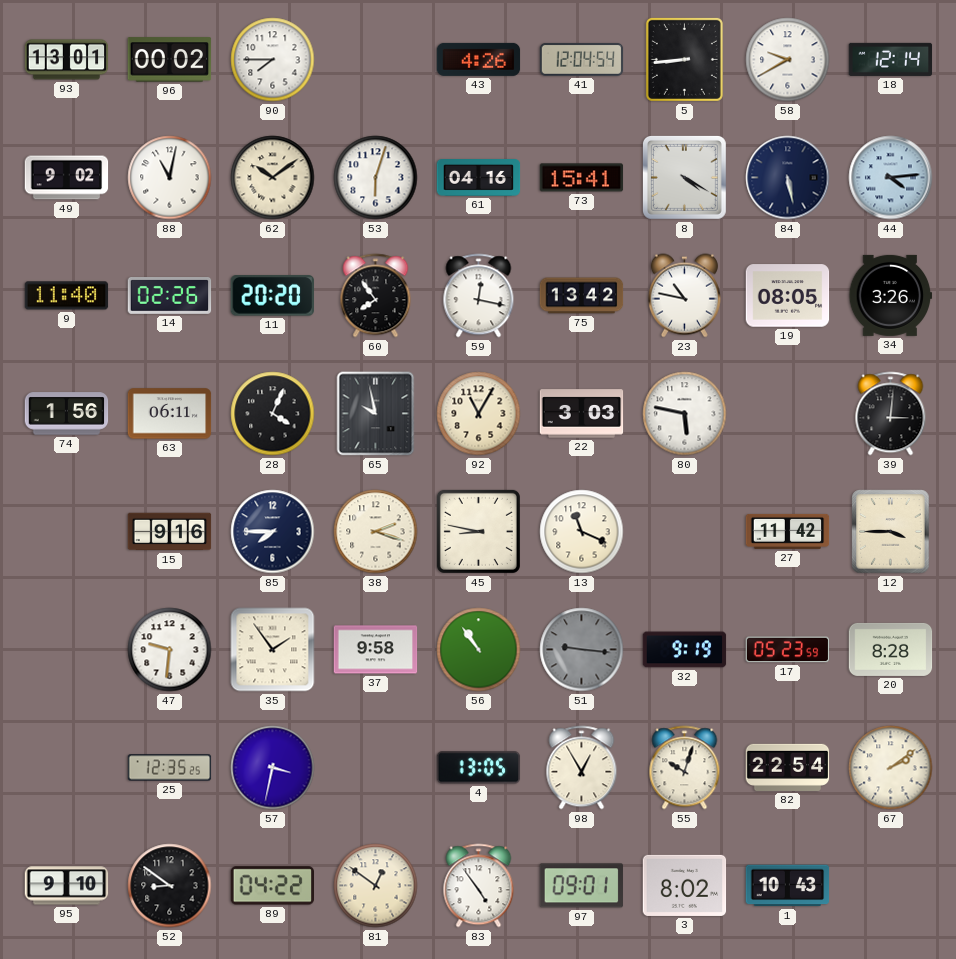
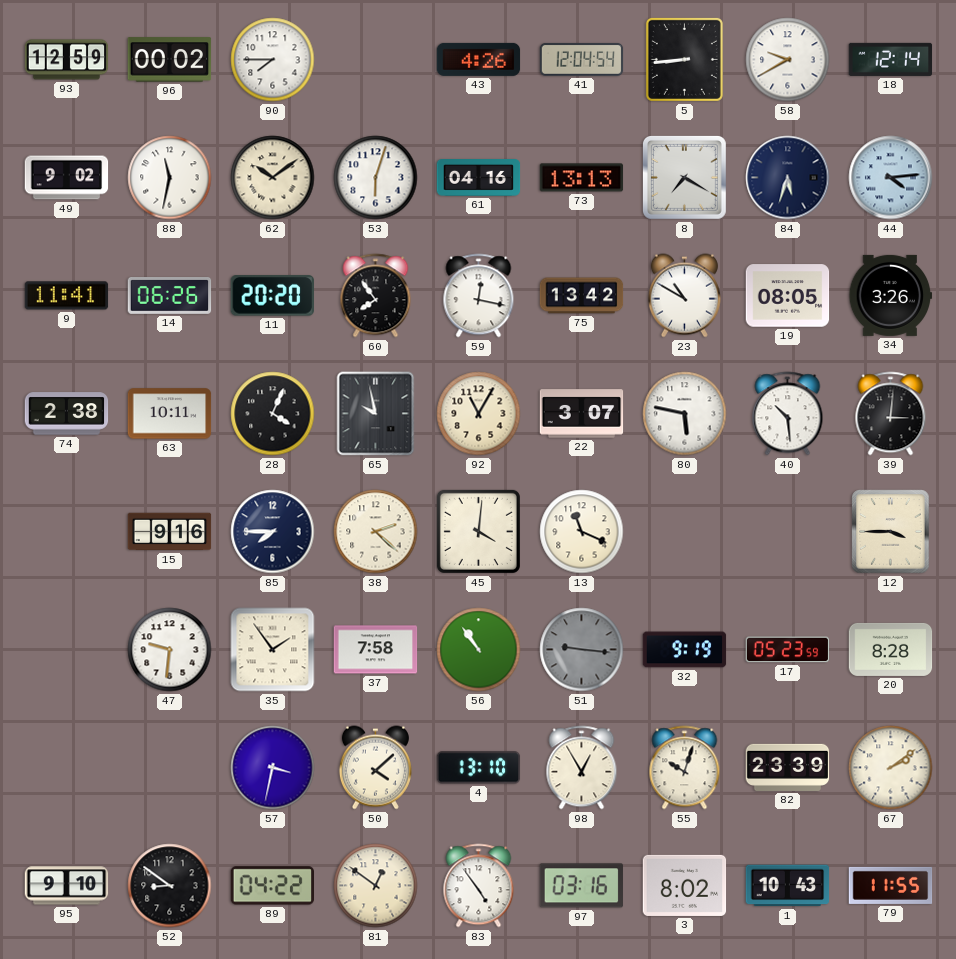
93: 13:01 -> 12:59
88: 11:02 -> 11:32
73: 15:41 -> 13:13
8: 4:20 -> 7:20
84: 5:28 -> 5:33
9: 11:40 -> 11:41
14: 02:26 -> 06:26
23: 10:47 -> 10:50
74: 1:56 -> 2:38
63: 06:11 -> 10:11
22: 3:03 -> 3:07
40: none -> 10:29
38: 2:18 -> 2:22
45: 8:47 -> 4:01
27: 11:42 -> none
37: 9:58 -> 7:58
25: 12:35 -> none
50: none -> 4:08
4: 13:05 -> 13:10
82: 22:54 -> 23:39
97: 09:01 -> 03:16
79: none -> 11:55
